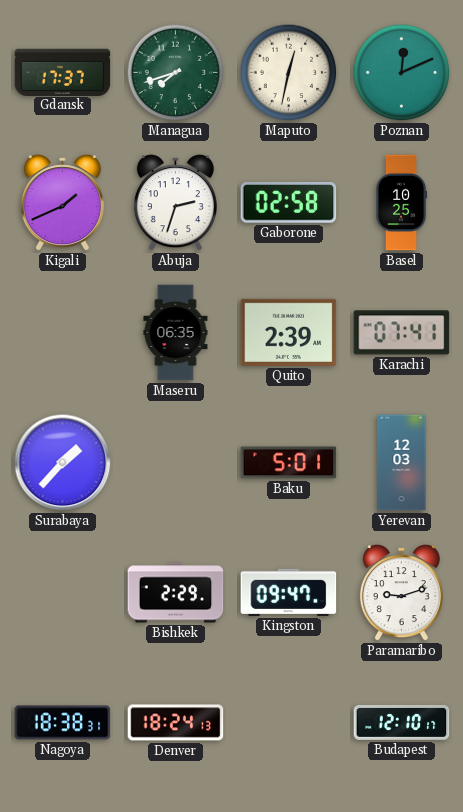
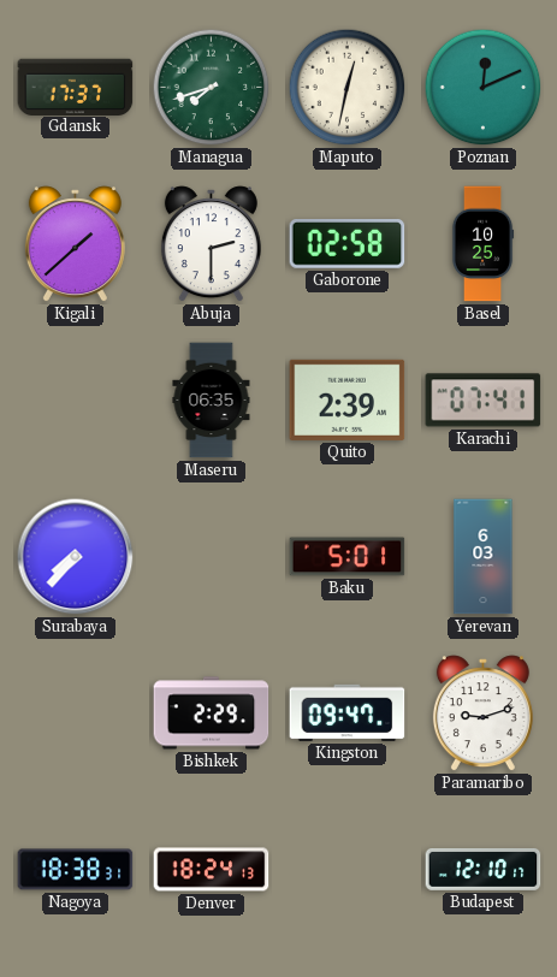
Kigali: 1:41 -> 1:38
Abuja: 2:33 -> 2:30
Surabaya: 1:37 -> 7:37
Yerevan: 12:03 -> 6:03
